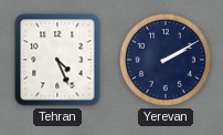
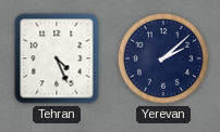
Yerevan: 2:10 -> 2:08
